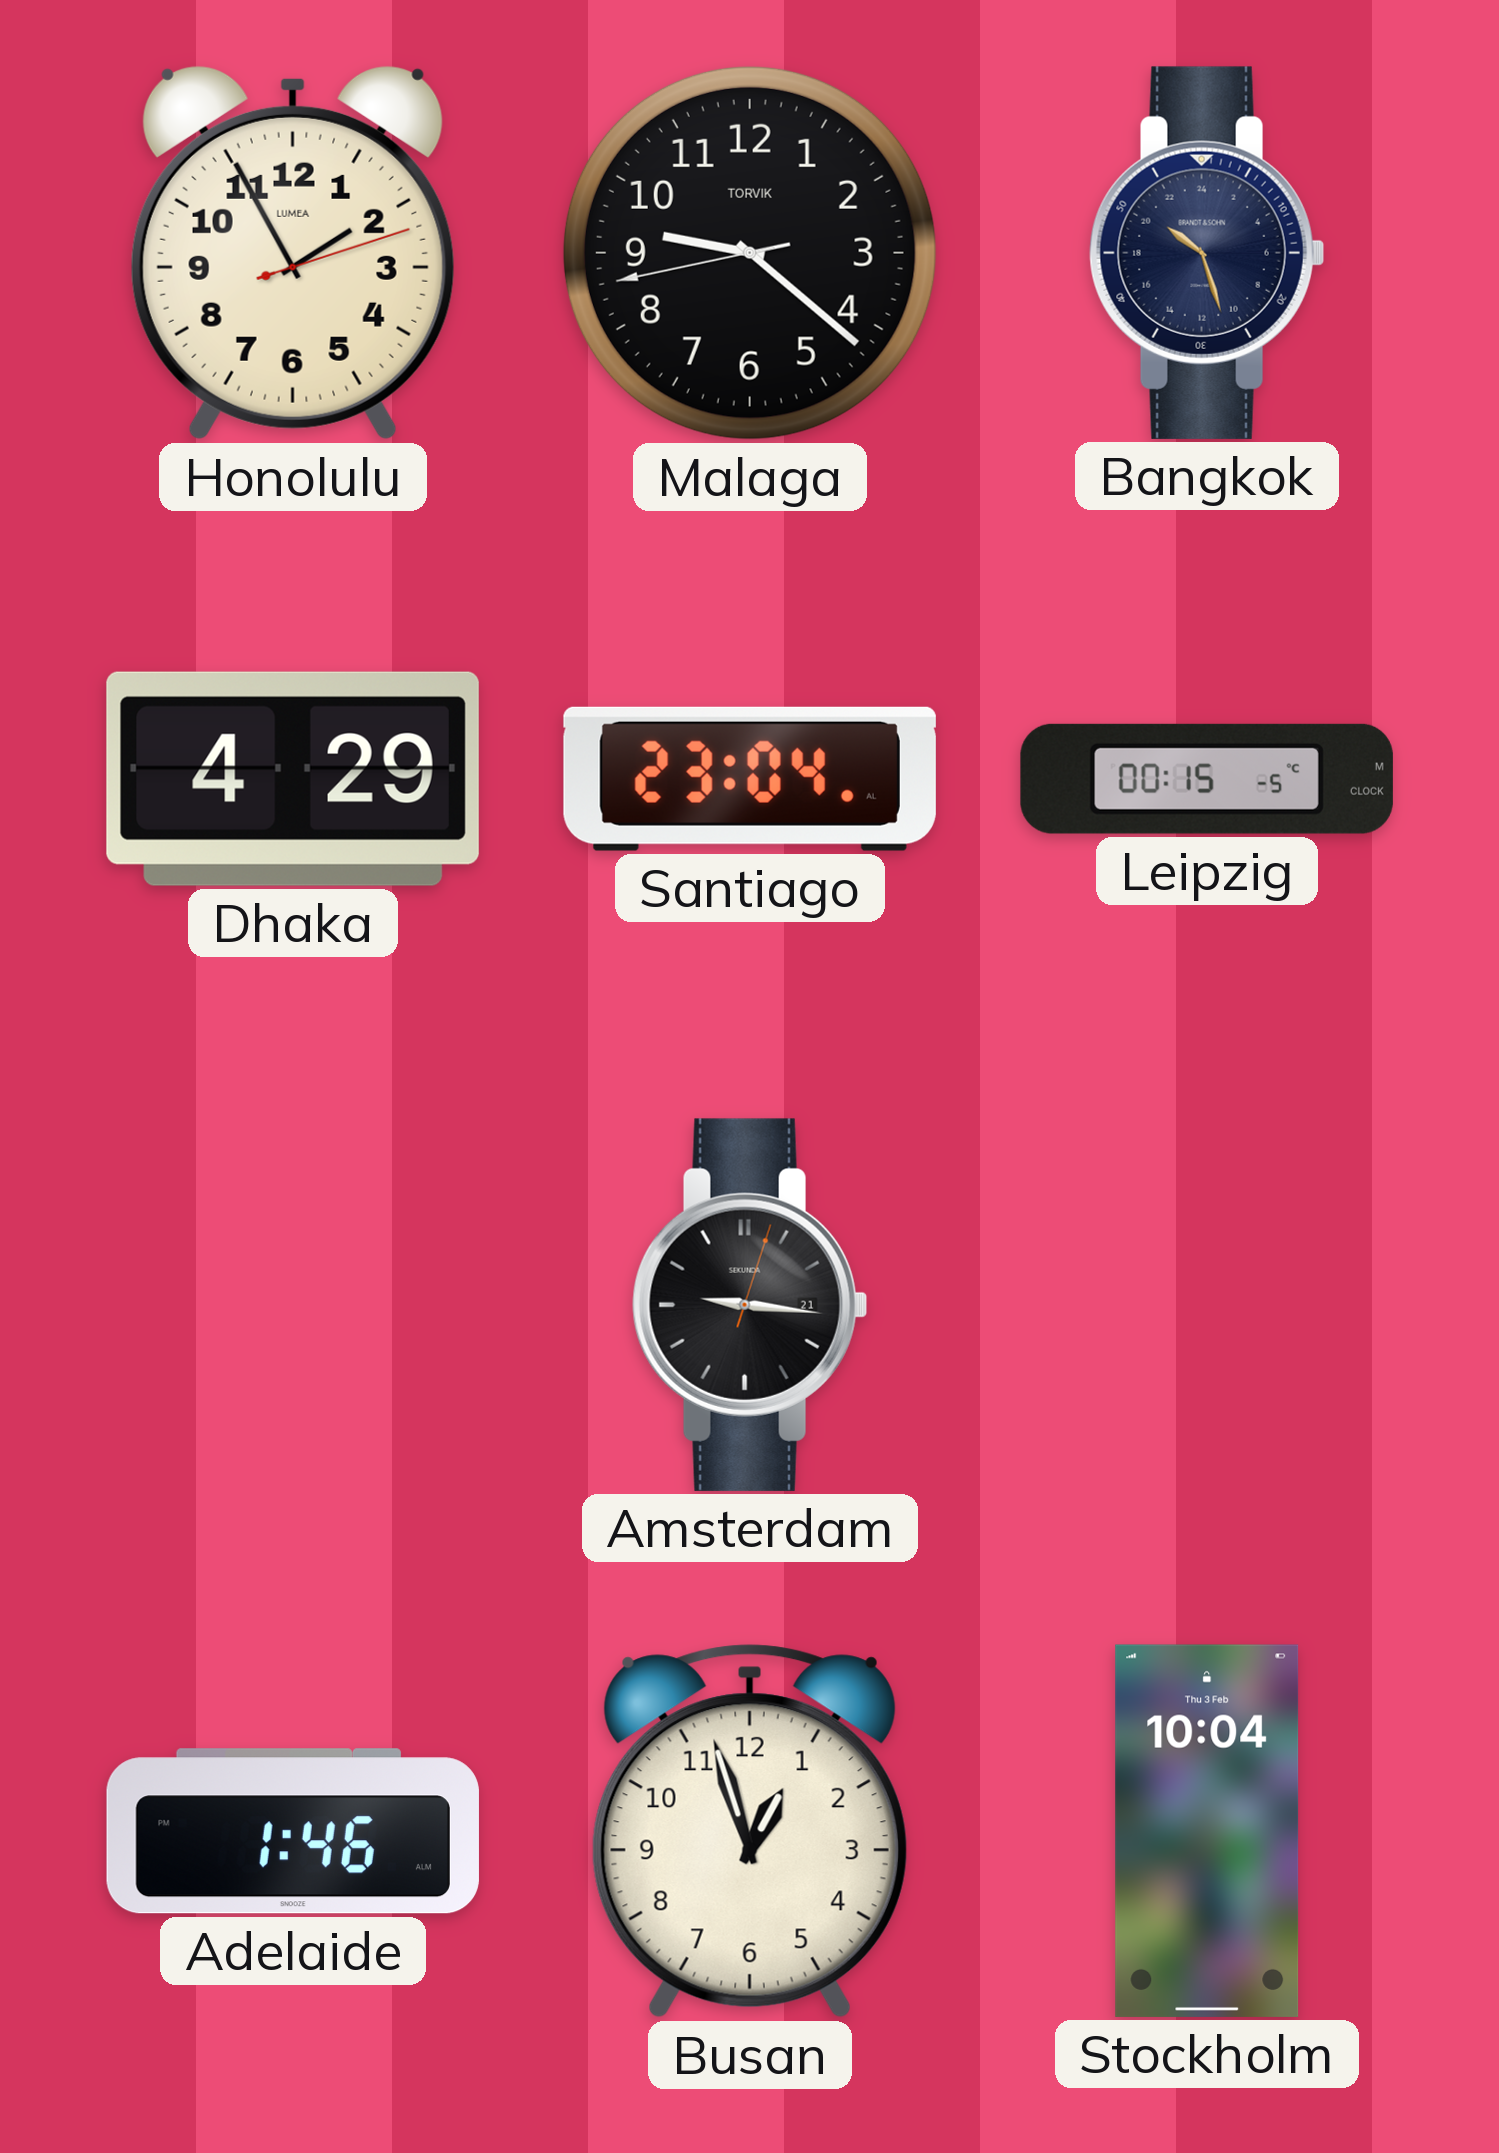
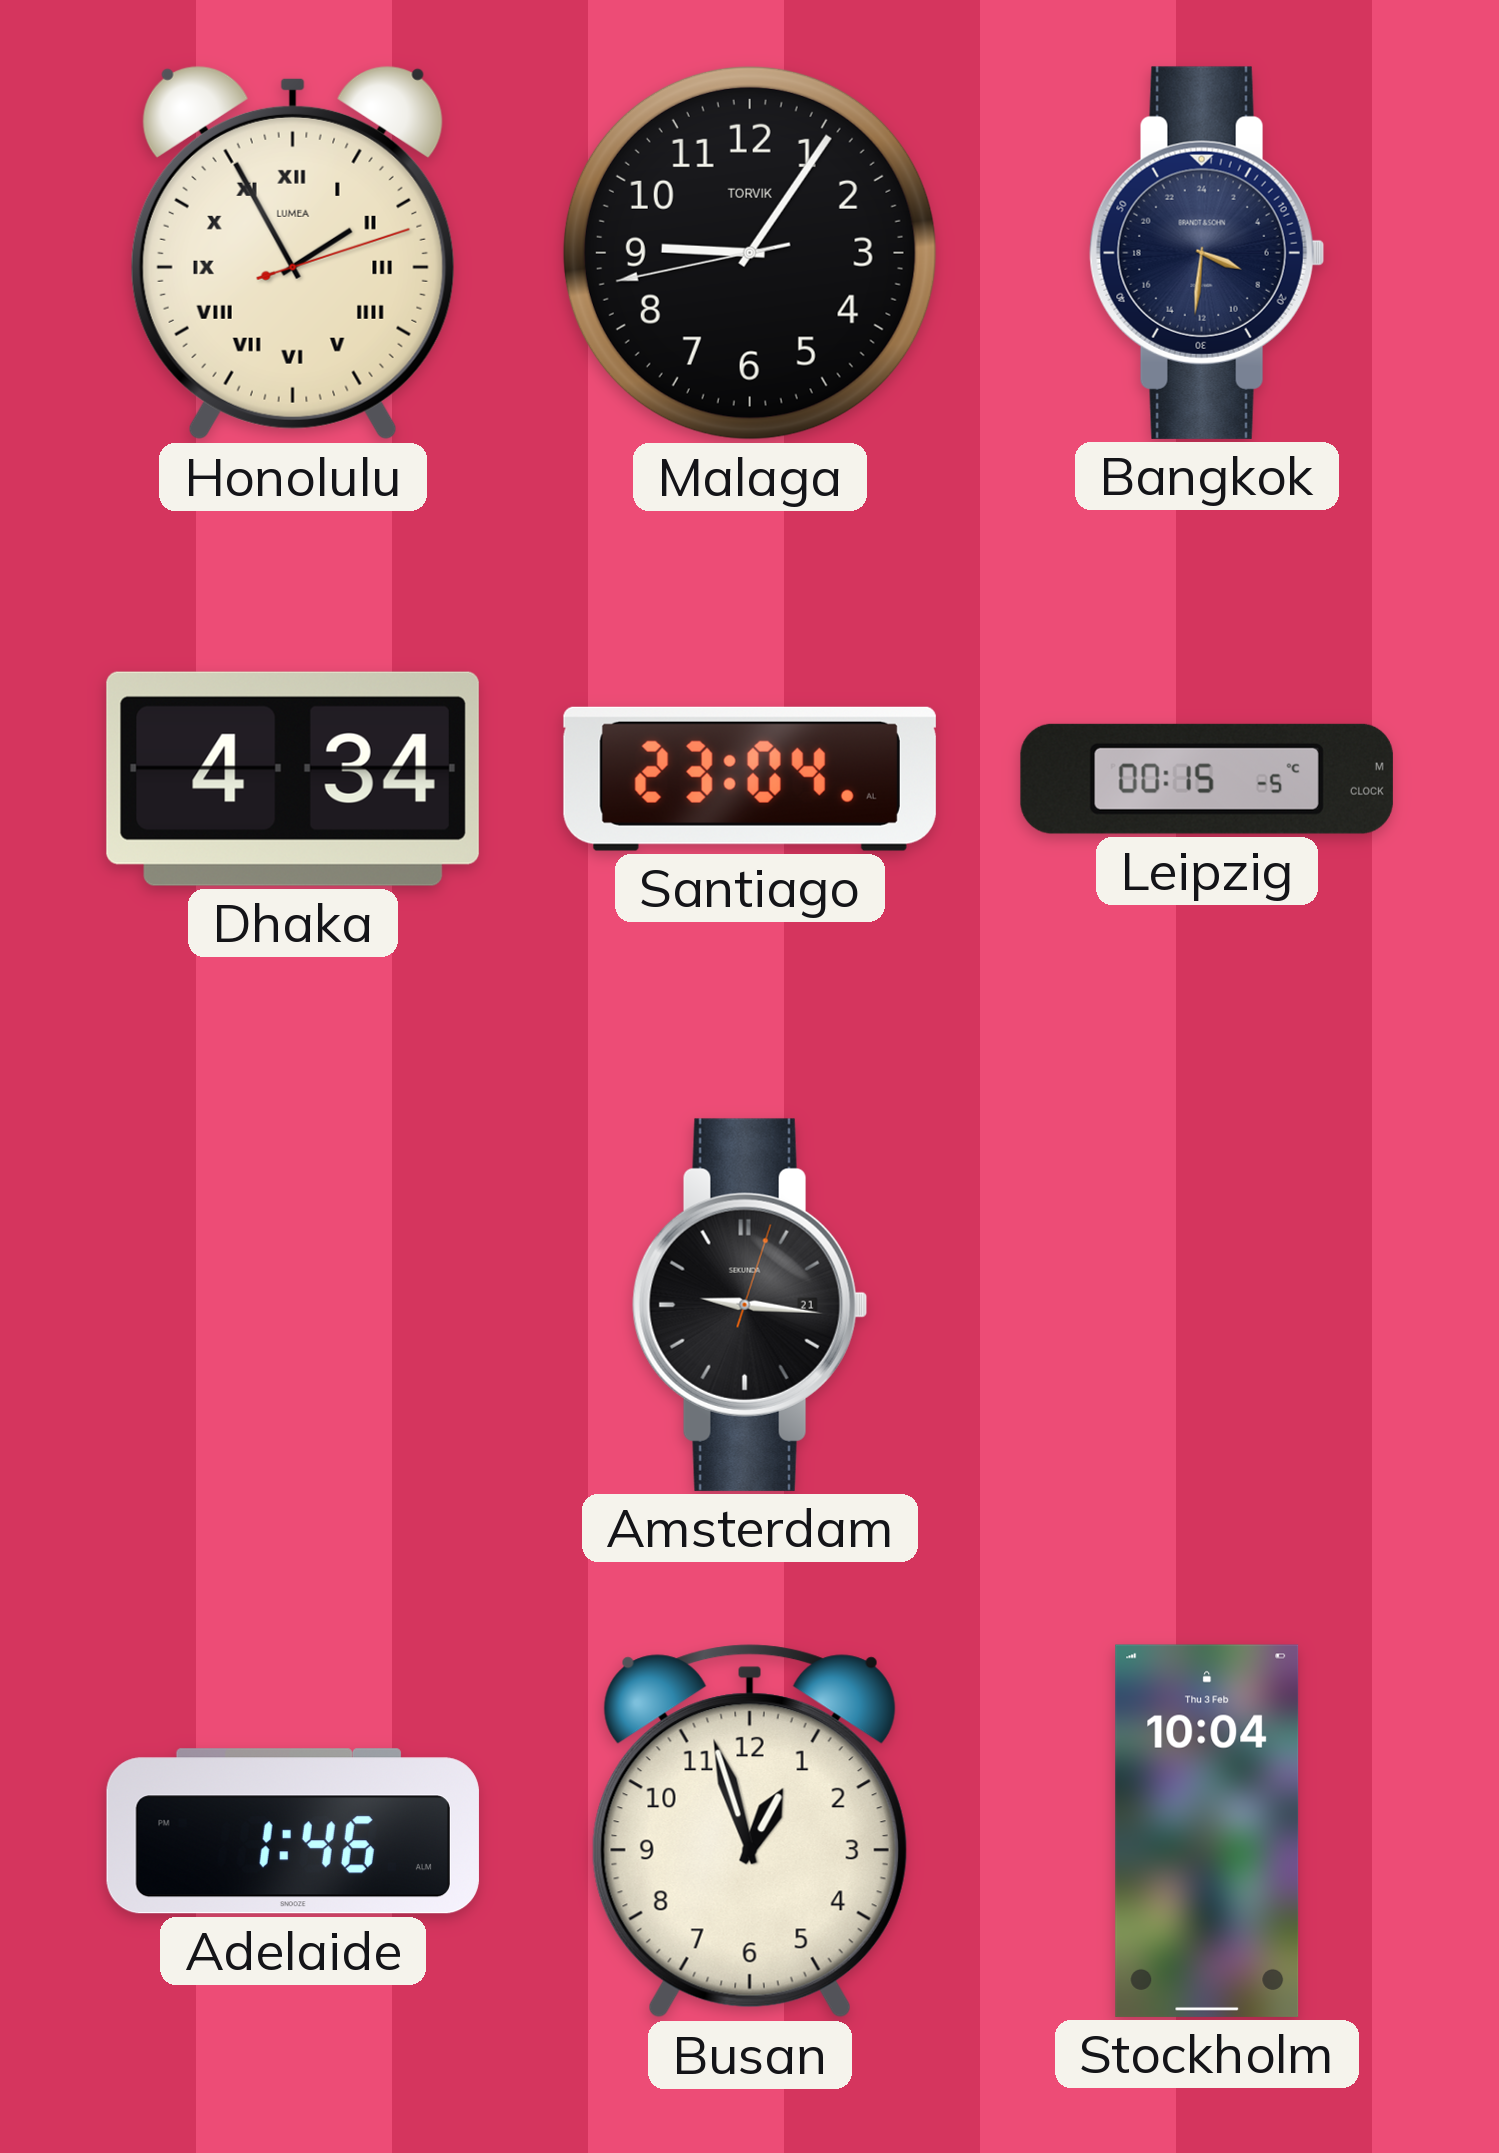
Honolulu numerals: Arabic -> Roman
Malaga: 9:21 -> 9:05
Bangkok: 20:27 -> 7:31
Dhaka: 4:29 -> 4:34
